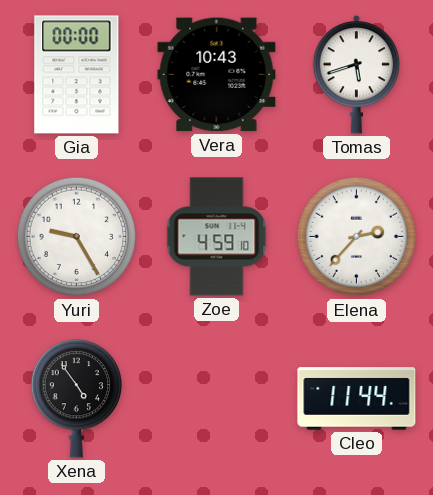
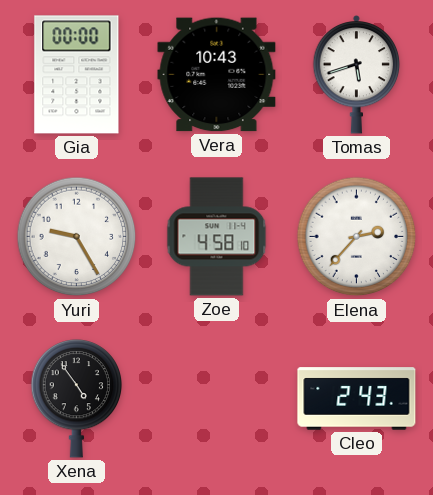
Zoe: 4:59 -> 4:58
Cleo: 11:44 -> 2:43
